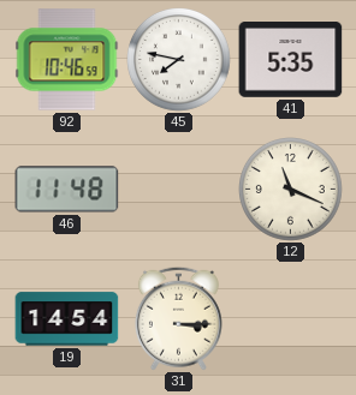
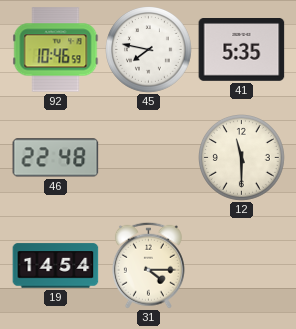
46: 11:48 -> 22:48
12: 11:19 -> 11:30
31: 3:15 -> 4:15
